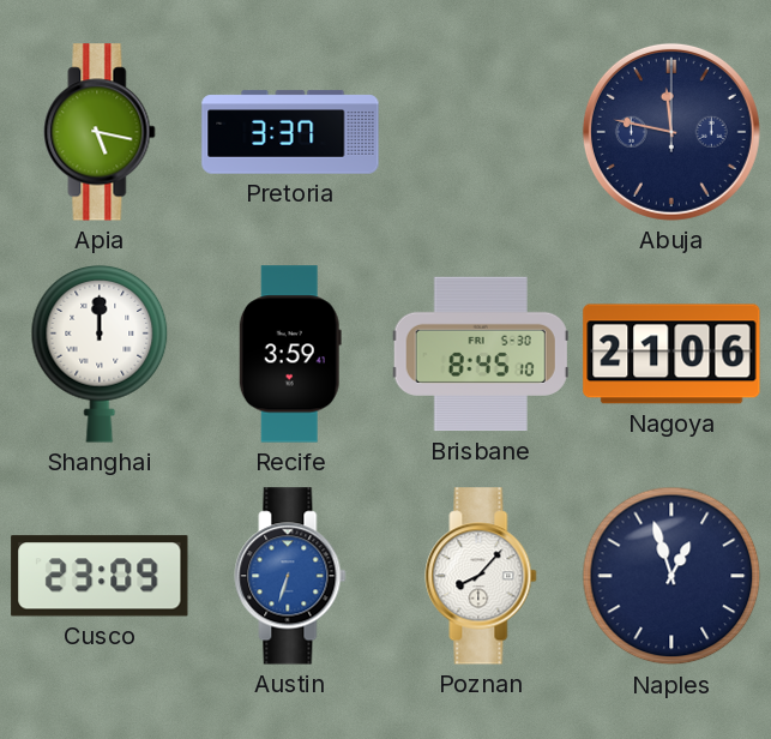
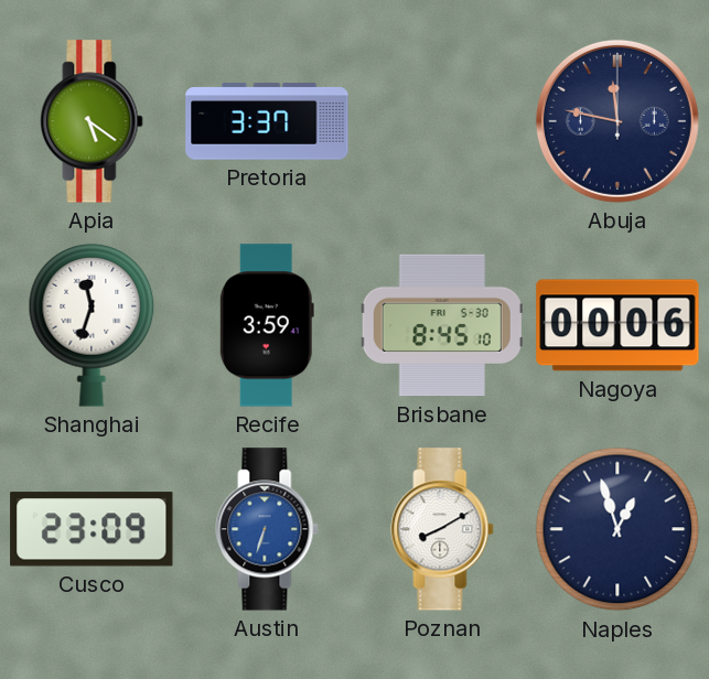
Apia: 5:17 -> 5:21
Shanghai: 12:00 -> 11:33
Nagoya: 21:06 -> 00:06
Poznan: 8:07 -> 8:10
